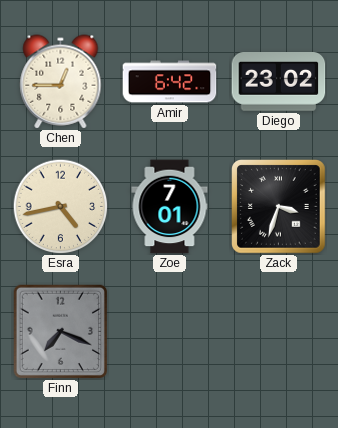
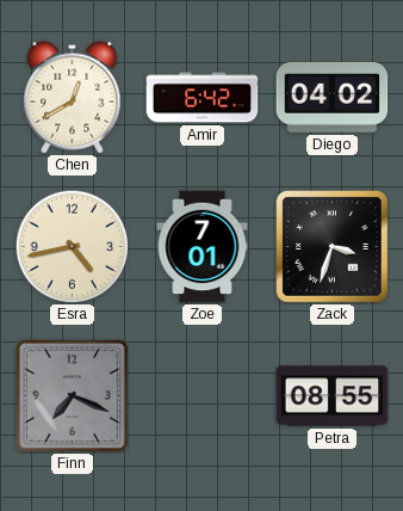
Chen: 12:45 -> 12:40
Diego: 23:02 -> 04:02
Petra: none -> 08:55
